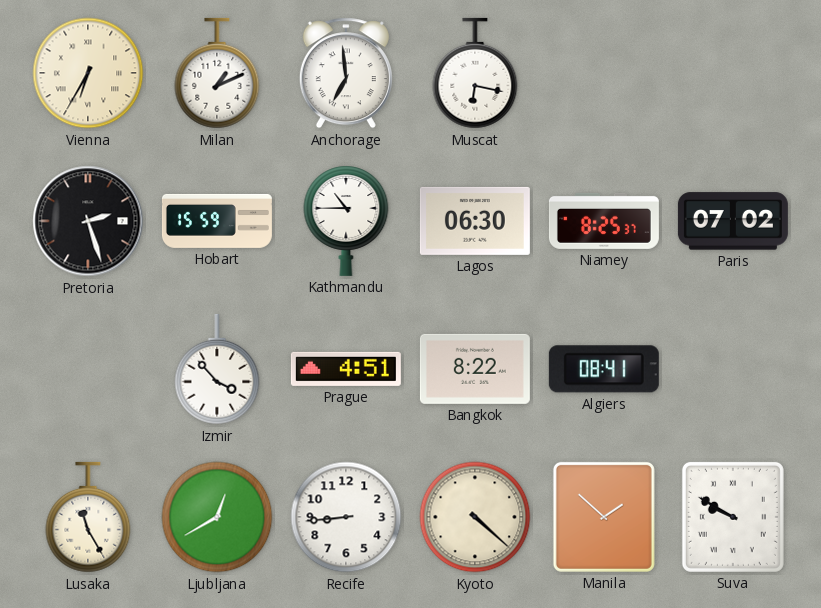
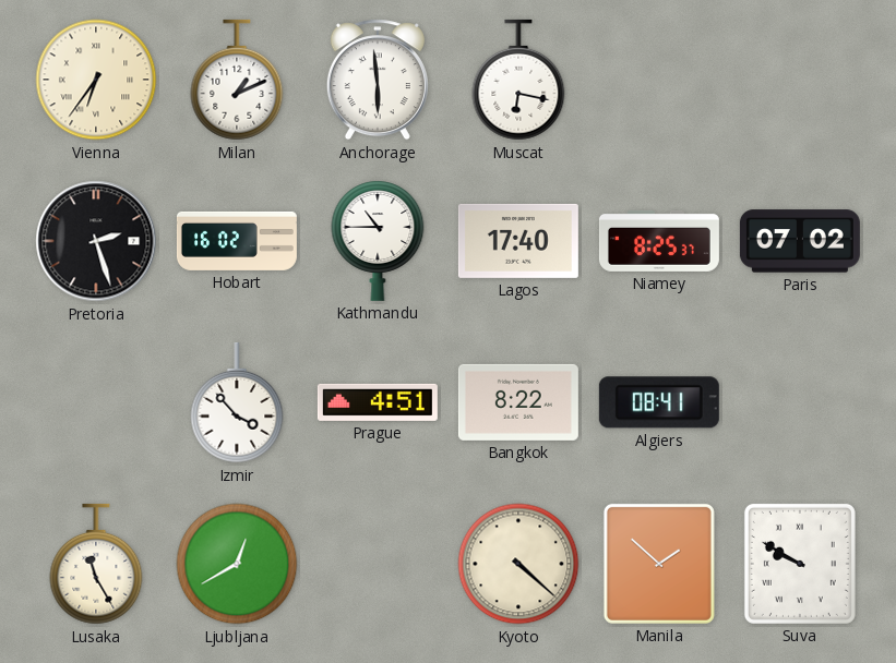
Vienna: 6:35 -> 6:36
Anchorage: 6:59 -> 5:59
Hobart: 15:59 -> 16:02
Lagos: 06:30 -> 17:40
Recife: 8:44 -> none
